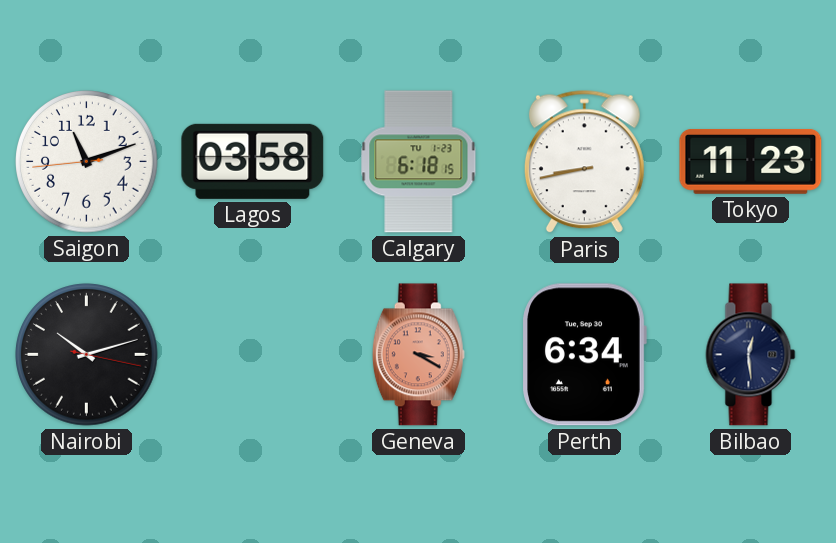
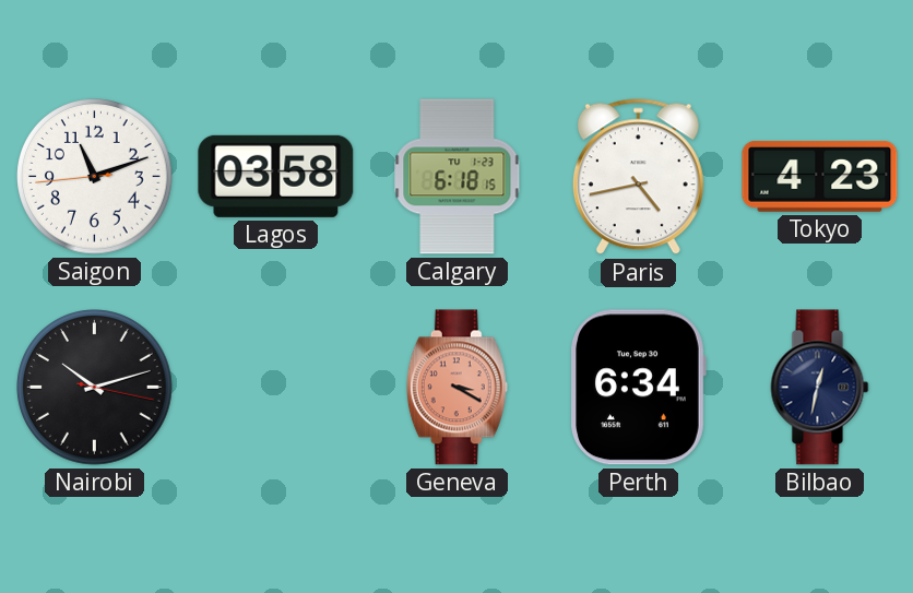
Paris: 8:43 -> 4:43
Tokyo: 11:23 -> 4:23
Bilbao: 12:29 -> 12:32
